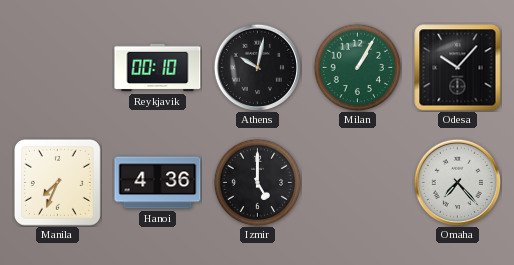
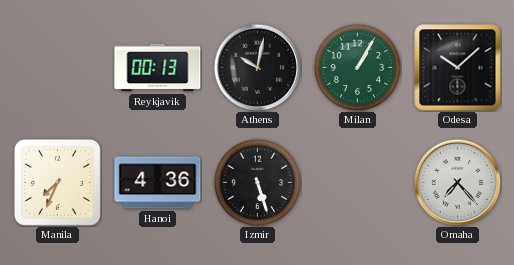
Reykjavik: 00:10 -> 00:13
Odesa: 10:07 -> 10:08
Izmir: 5:00 -> 5:27
